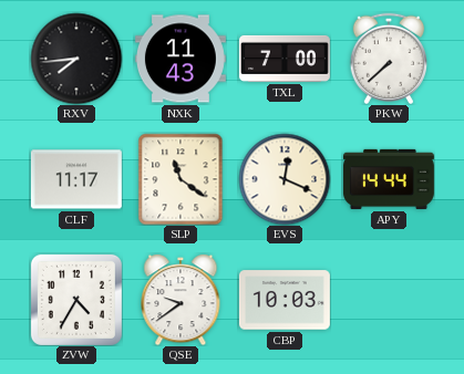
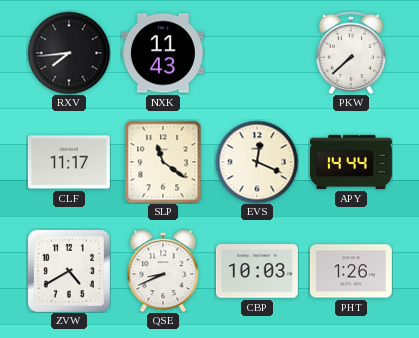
TXL: 7:00 -> none
ZVW: 4:35 -> 4:40
QSE: 9:39 -> 8:41
PHT: none -> 1:26
